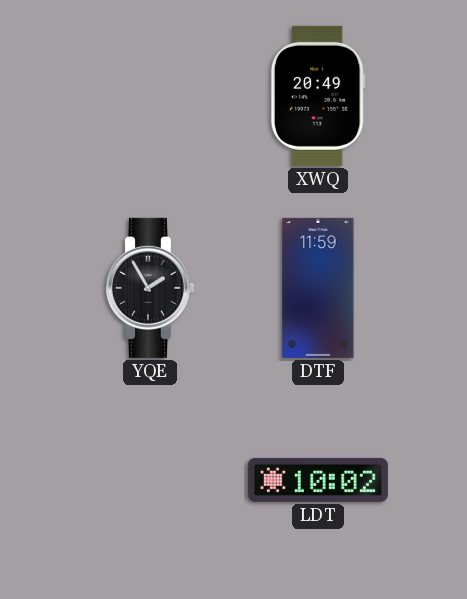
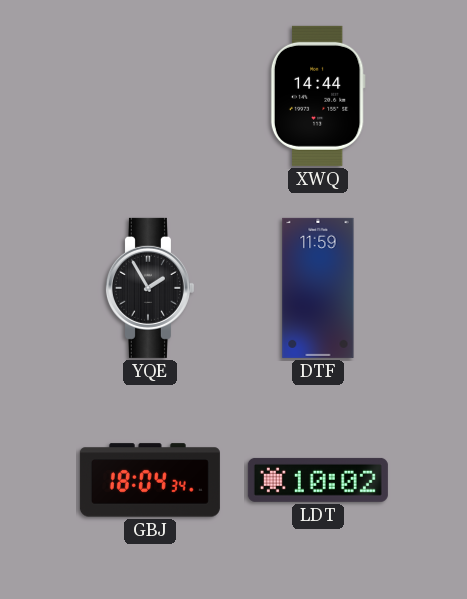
XWQ: 20:49 -> 14:44
GBJ: none -> 18:04
